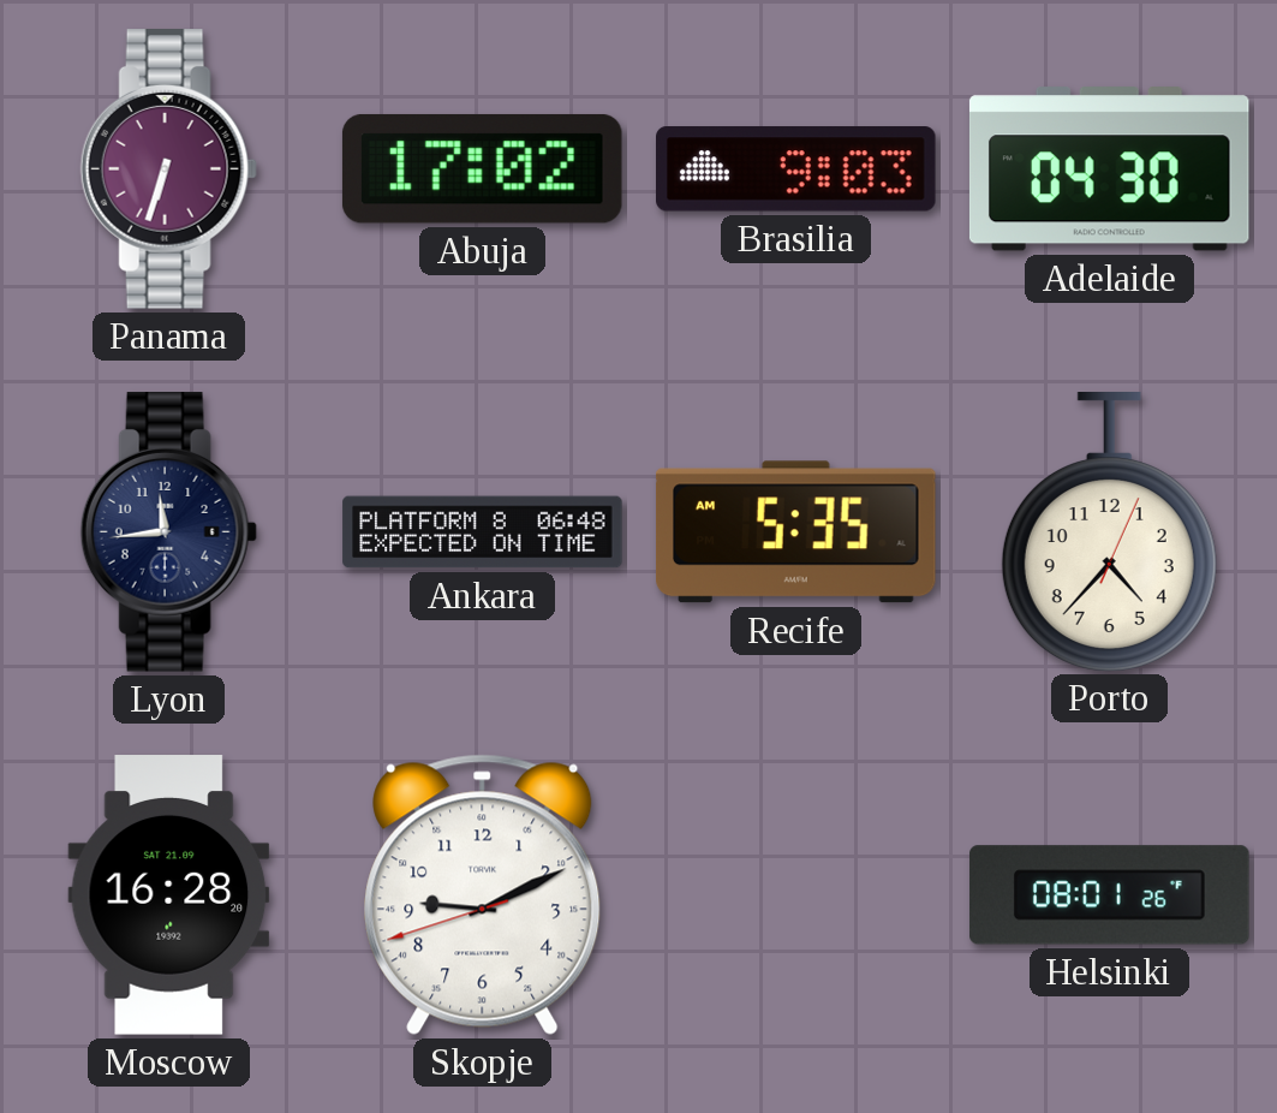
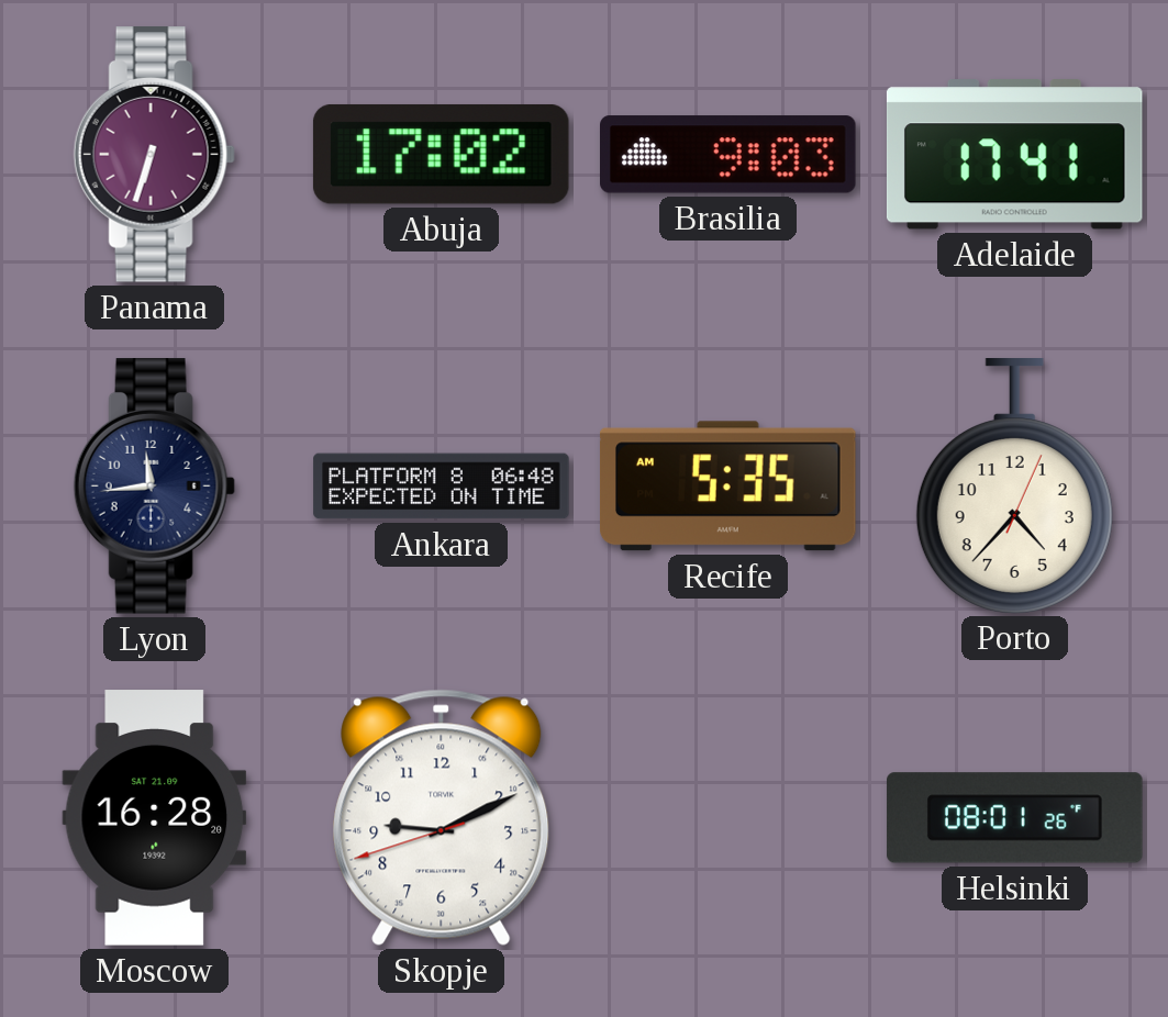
Adelaide: 04:30 -> 17:41
